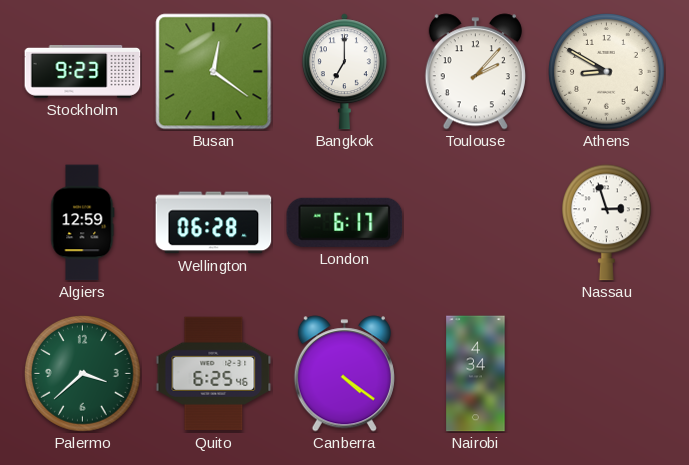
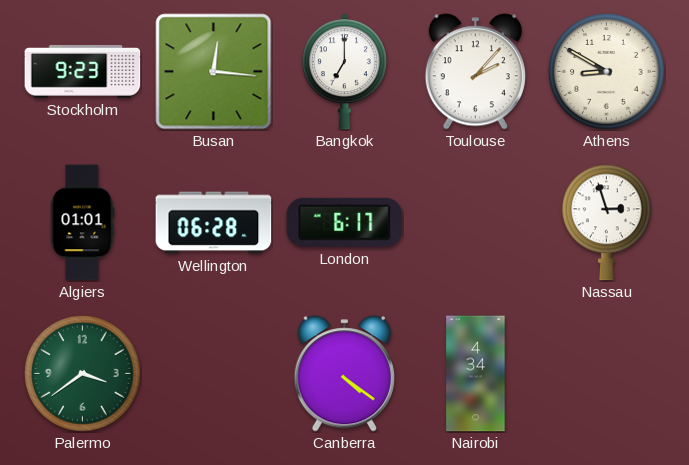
Busan: 12:21 -> 12:16
Algiers: 12:59 -> 01:01
Palermo: 3:38 -> 3:39
Quito: 6:25 -> none
